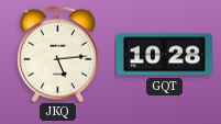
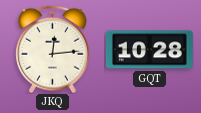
JKQ: 5:14 -> 12:14
